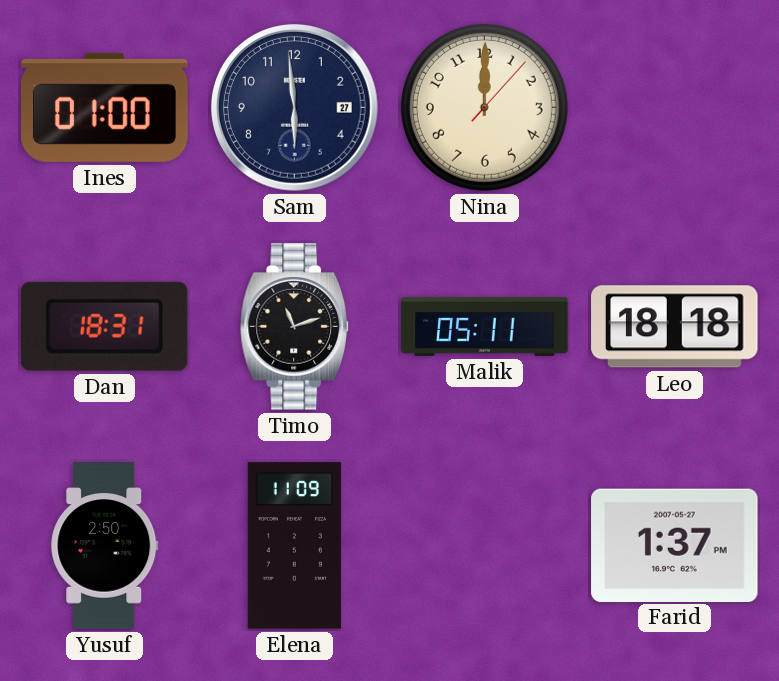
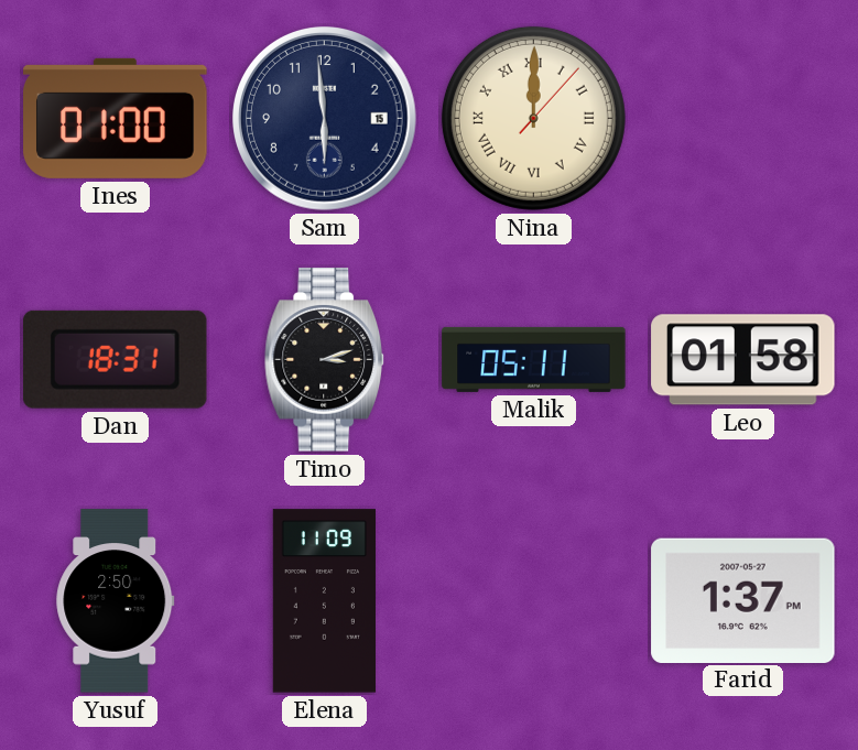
Sam date: 27 -> 15
Nina numerals: Arabic -> Roman
Timo: 11:12 -> 3:12
Leo: 18:18 -> 01:58
